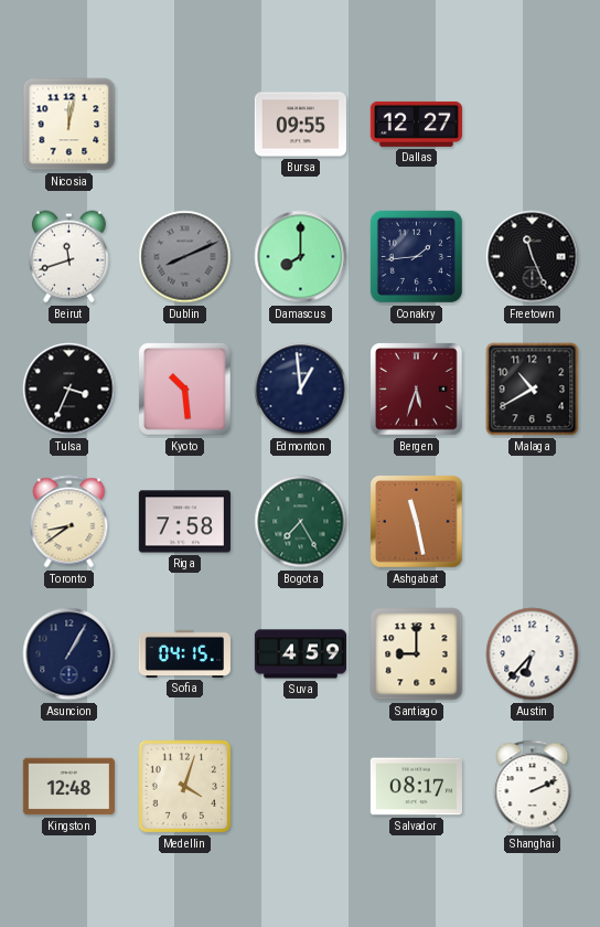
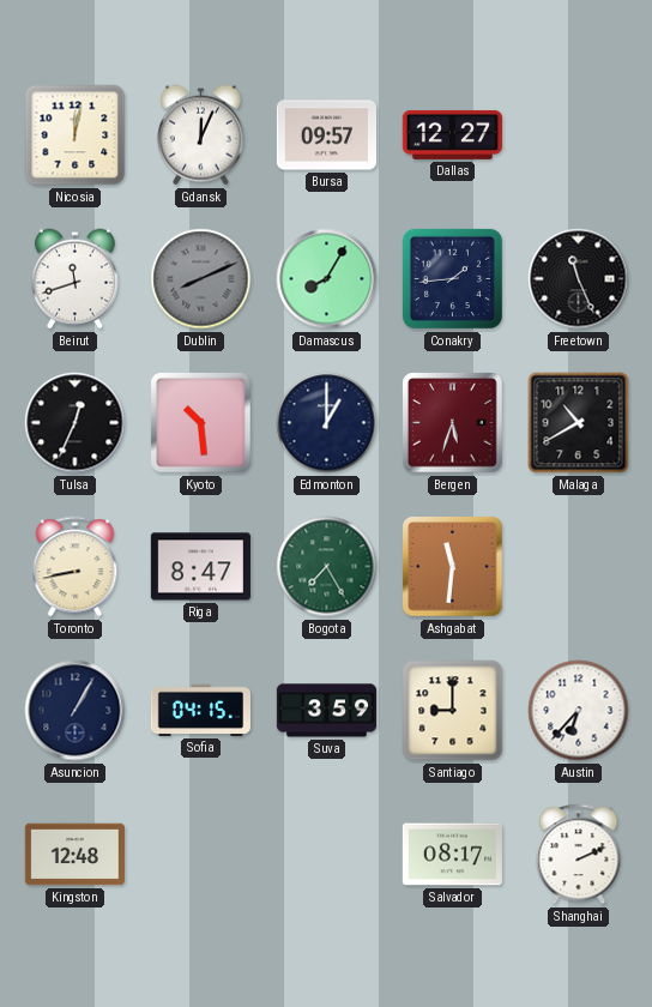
Gdansk: none -> 12:04
Bursa: 09:55 -> 09:57
Damascus: 8:00 -> 8:05
Tulsa: 3:34 -> 12:34
Edmonton: 12:59 -> 1:00
Toronto: 8:39 -> 8:43
Riga: 7:58 -> 8:47
Ashgabat: 11:28 -> 11:31
Suva: 4:59 -> 3:59
Medellin: 4:03 -> none
